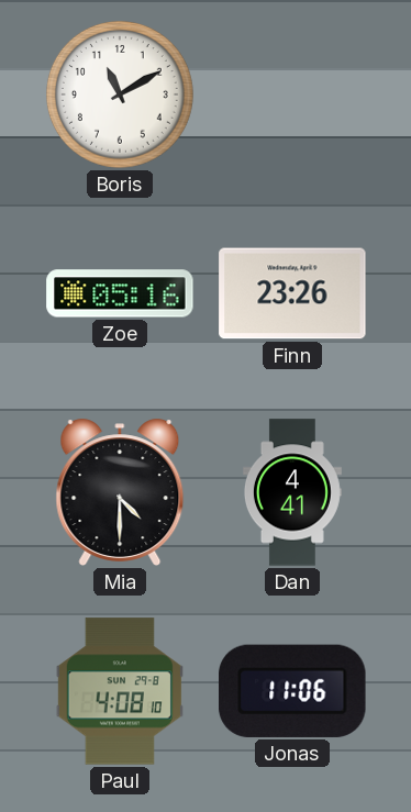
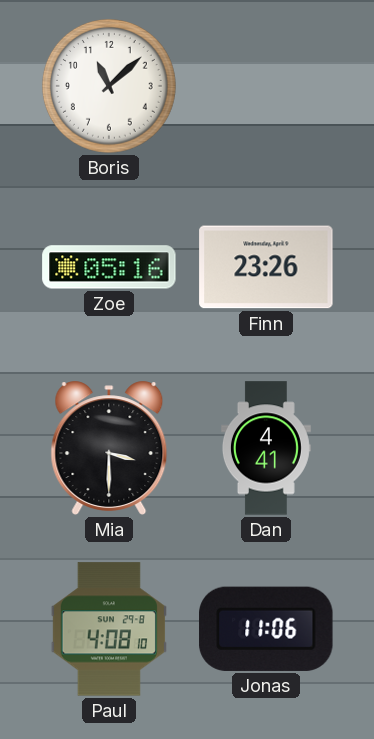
Boris: 11:10 -> 11:08
Mia: 4:30 -> 3:30
